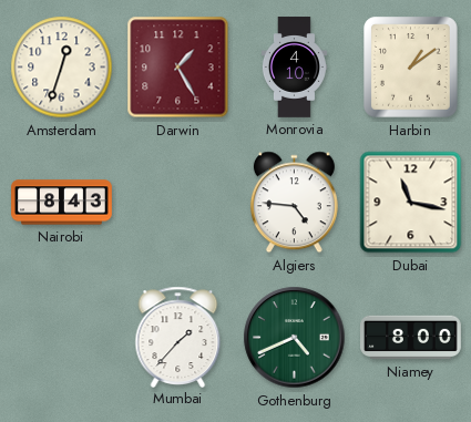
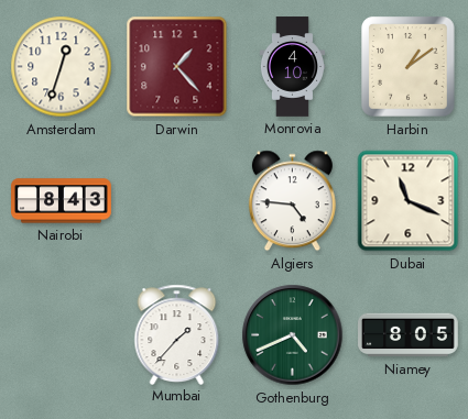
Darwin: 1:25 -> 1:23
Dubai: 11:17 -> 11:19
Niamey: 8:00 -> 8:05
